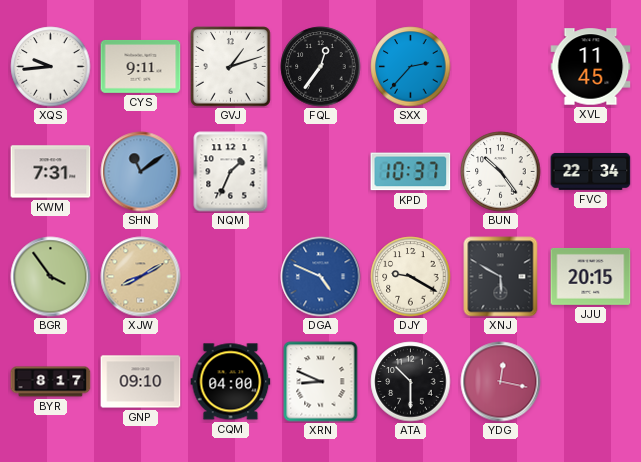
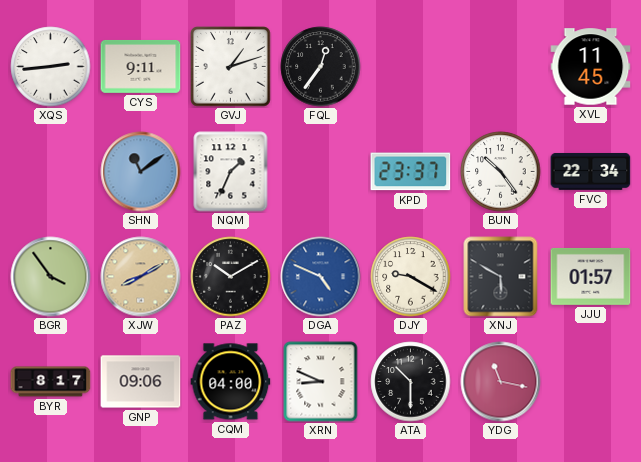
XQS: 9:44 -> 2:44
SXX: 2:37 -> none
KWM: 7:31 -> none
KPD: 10:37 -> 23:37
PAZ: none -> 10:10
JJU: 20:15 -> 01:57
GNP: 09:10 -> 09:06
YDG: 12:17 -> 11:17
